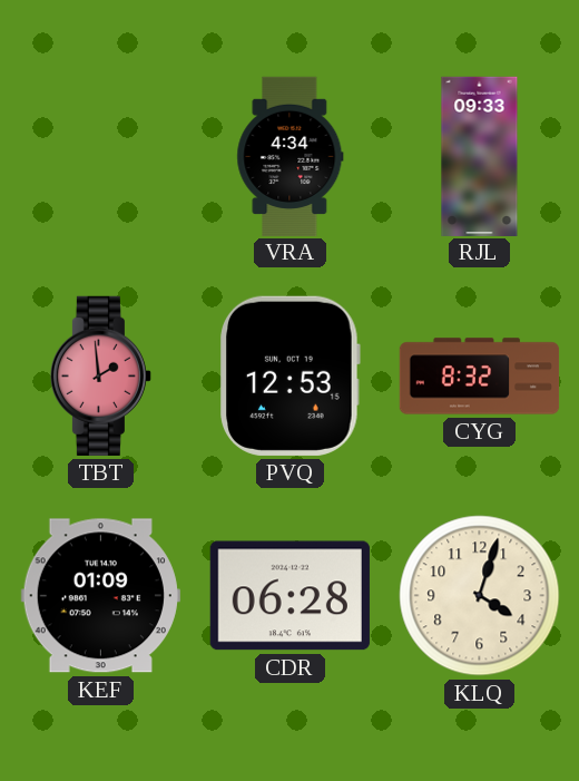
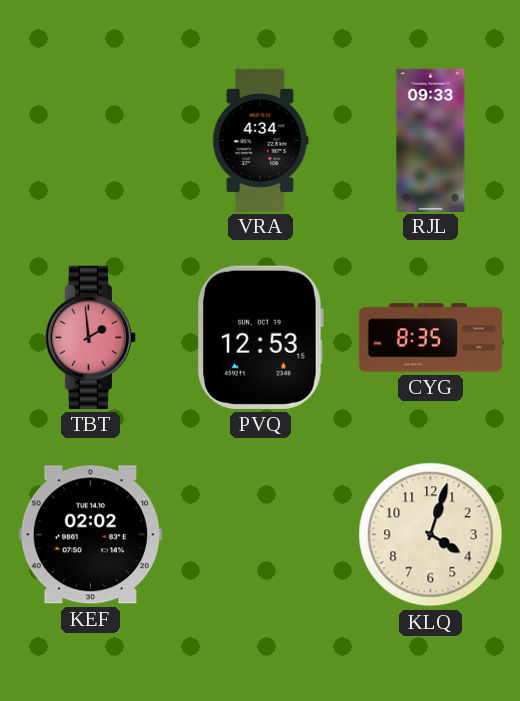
CYG: 8:32 -> 8:35
KEF: 01:09 -> 02:02
CDR: 06:28 -> none
